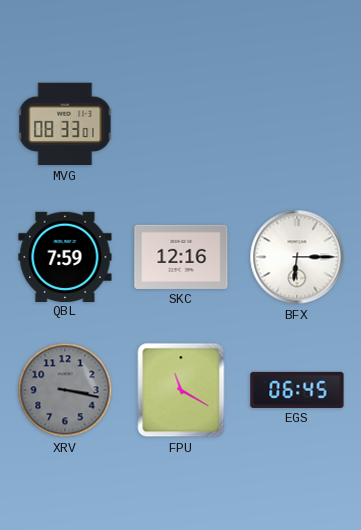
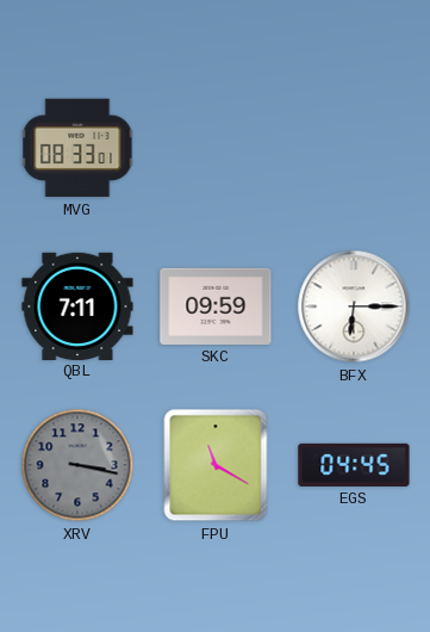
QBL: 7:59 -> 7:11
SKC: 12:16 -> 09:59
EGS: 06:45 -> 04:45
